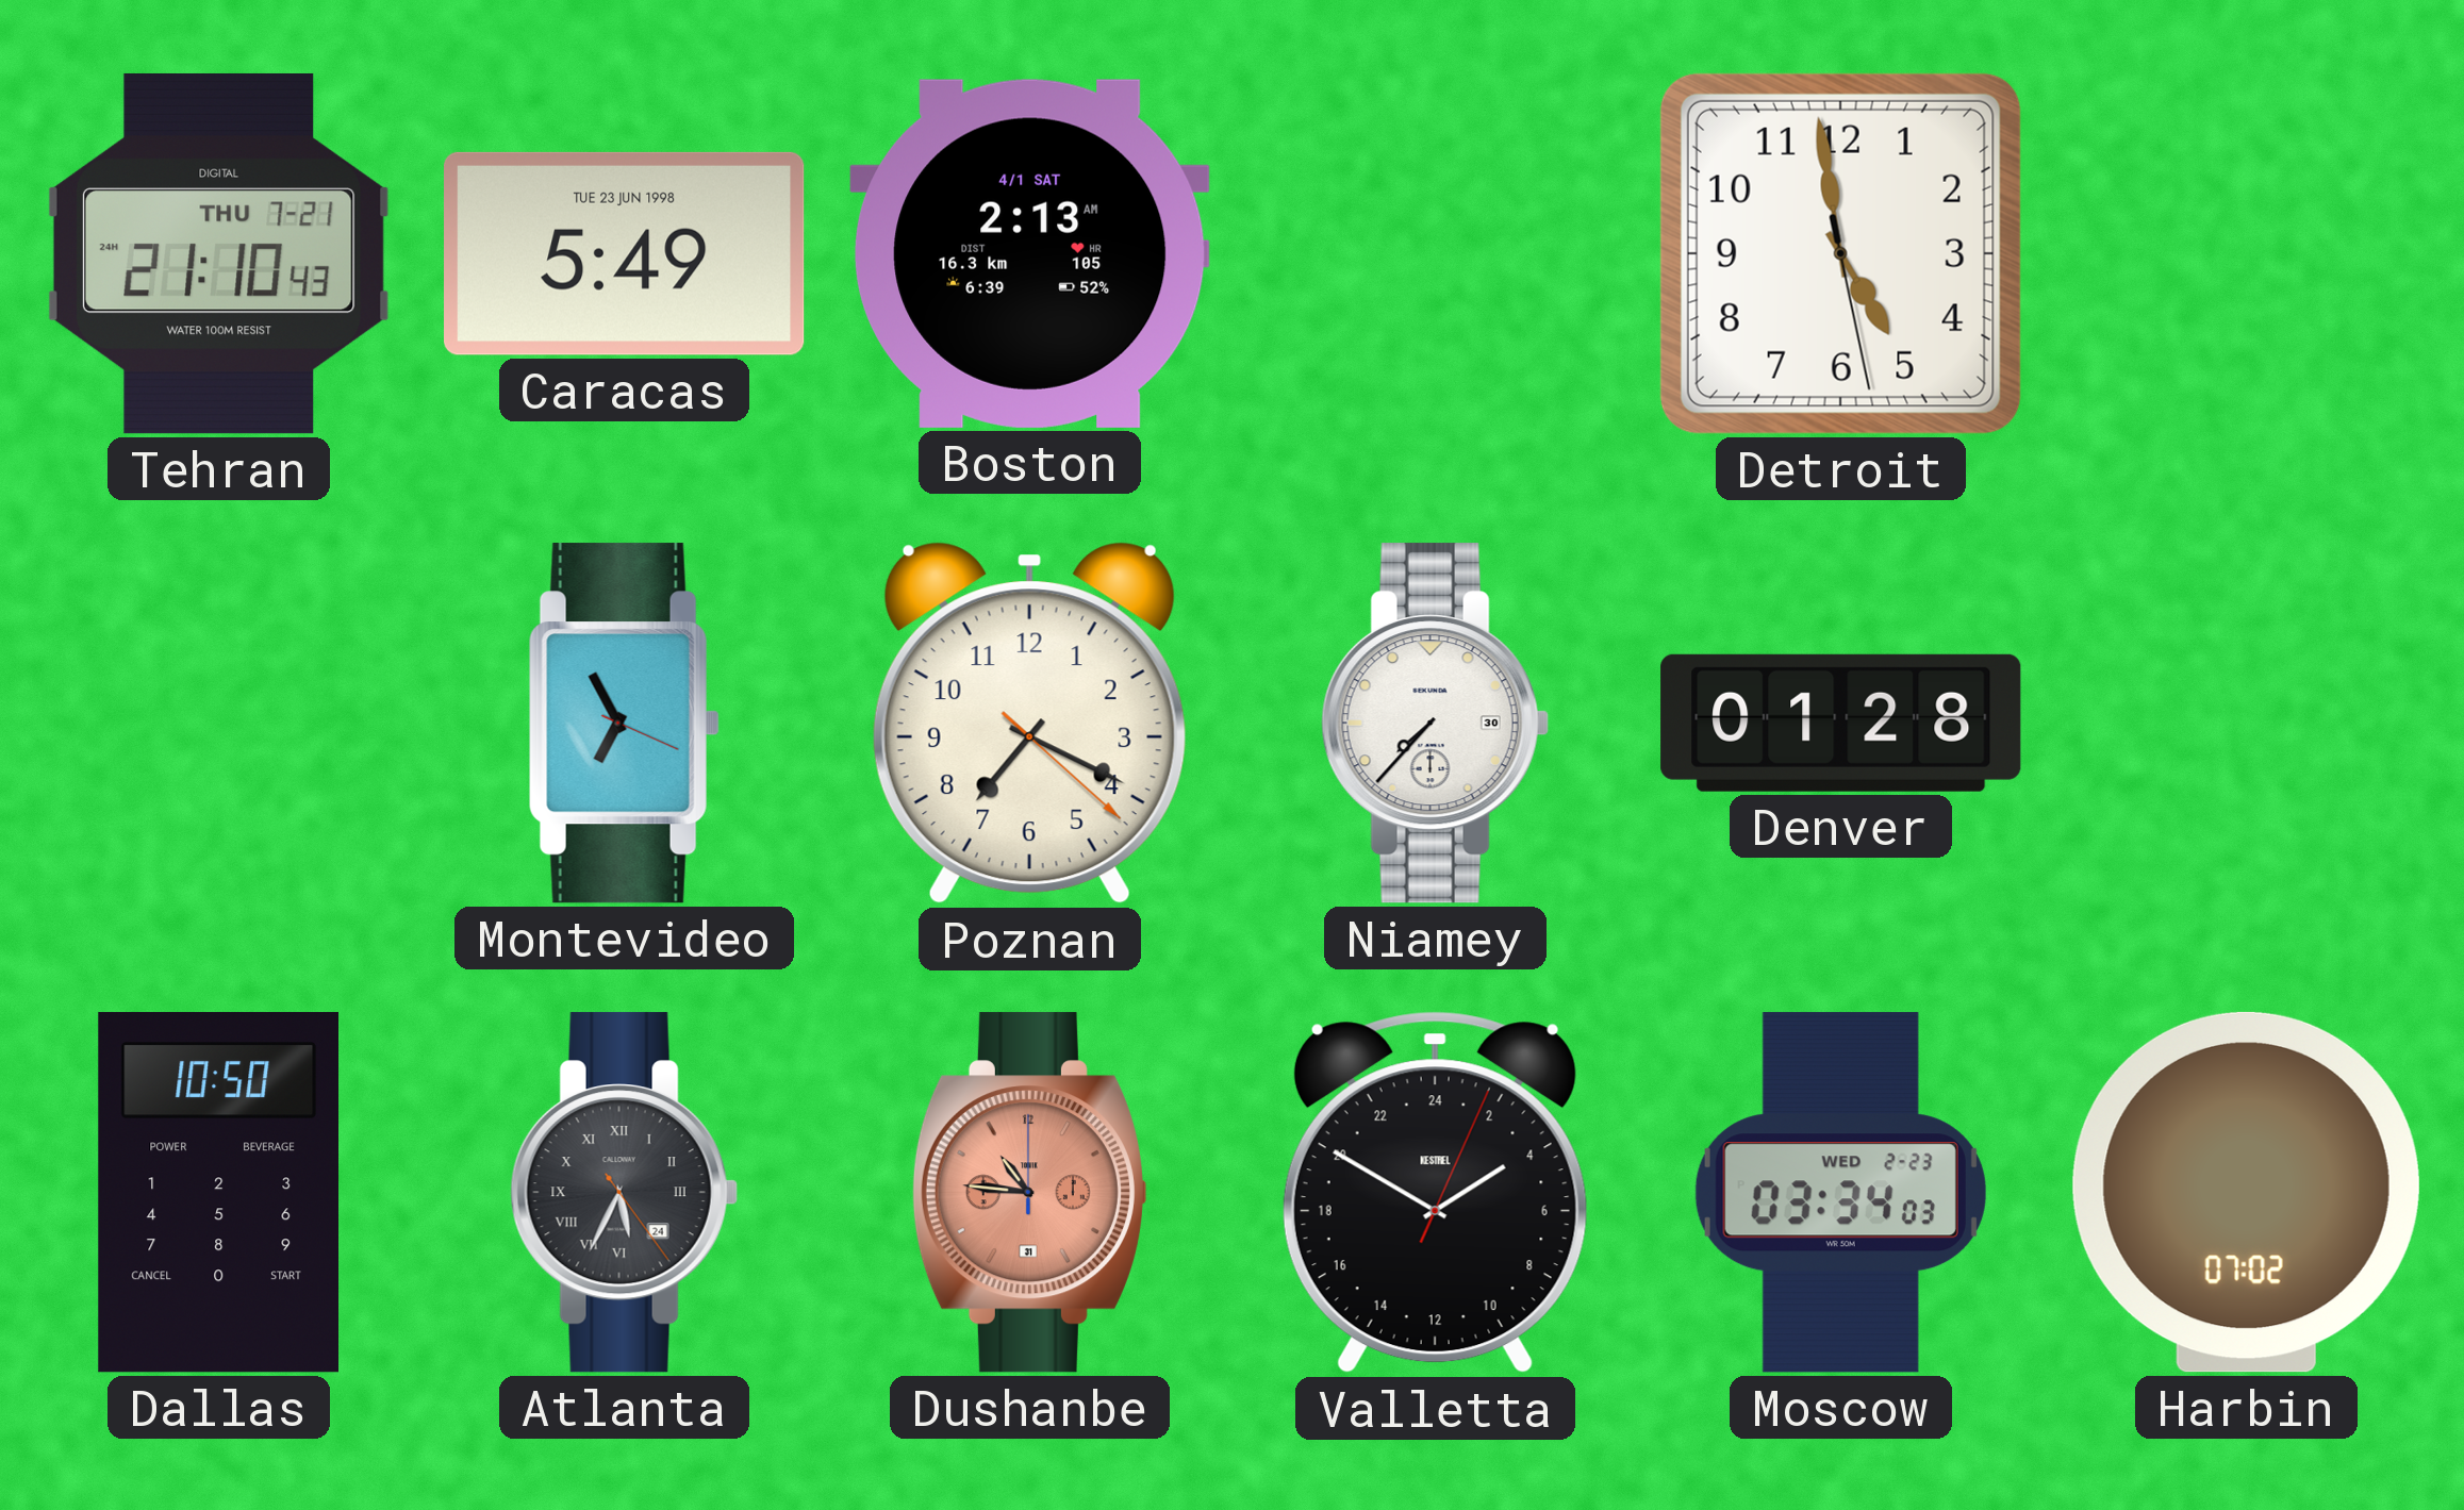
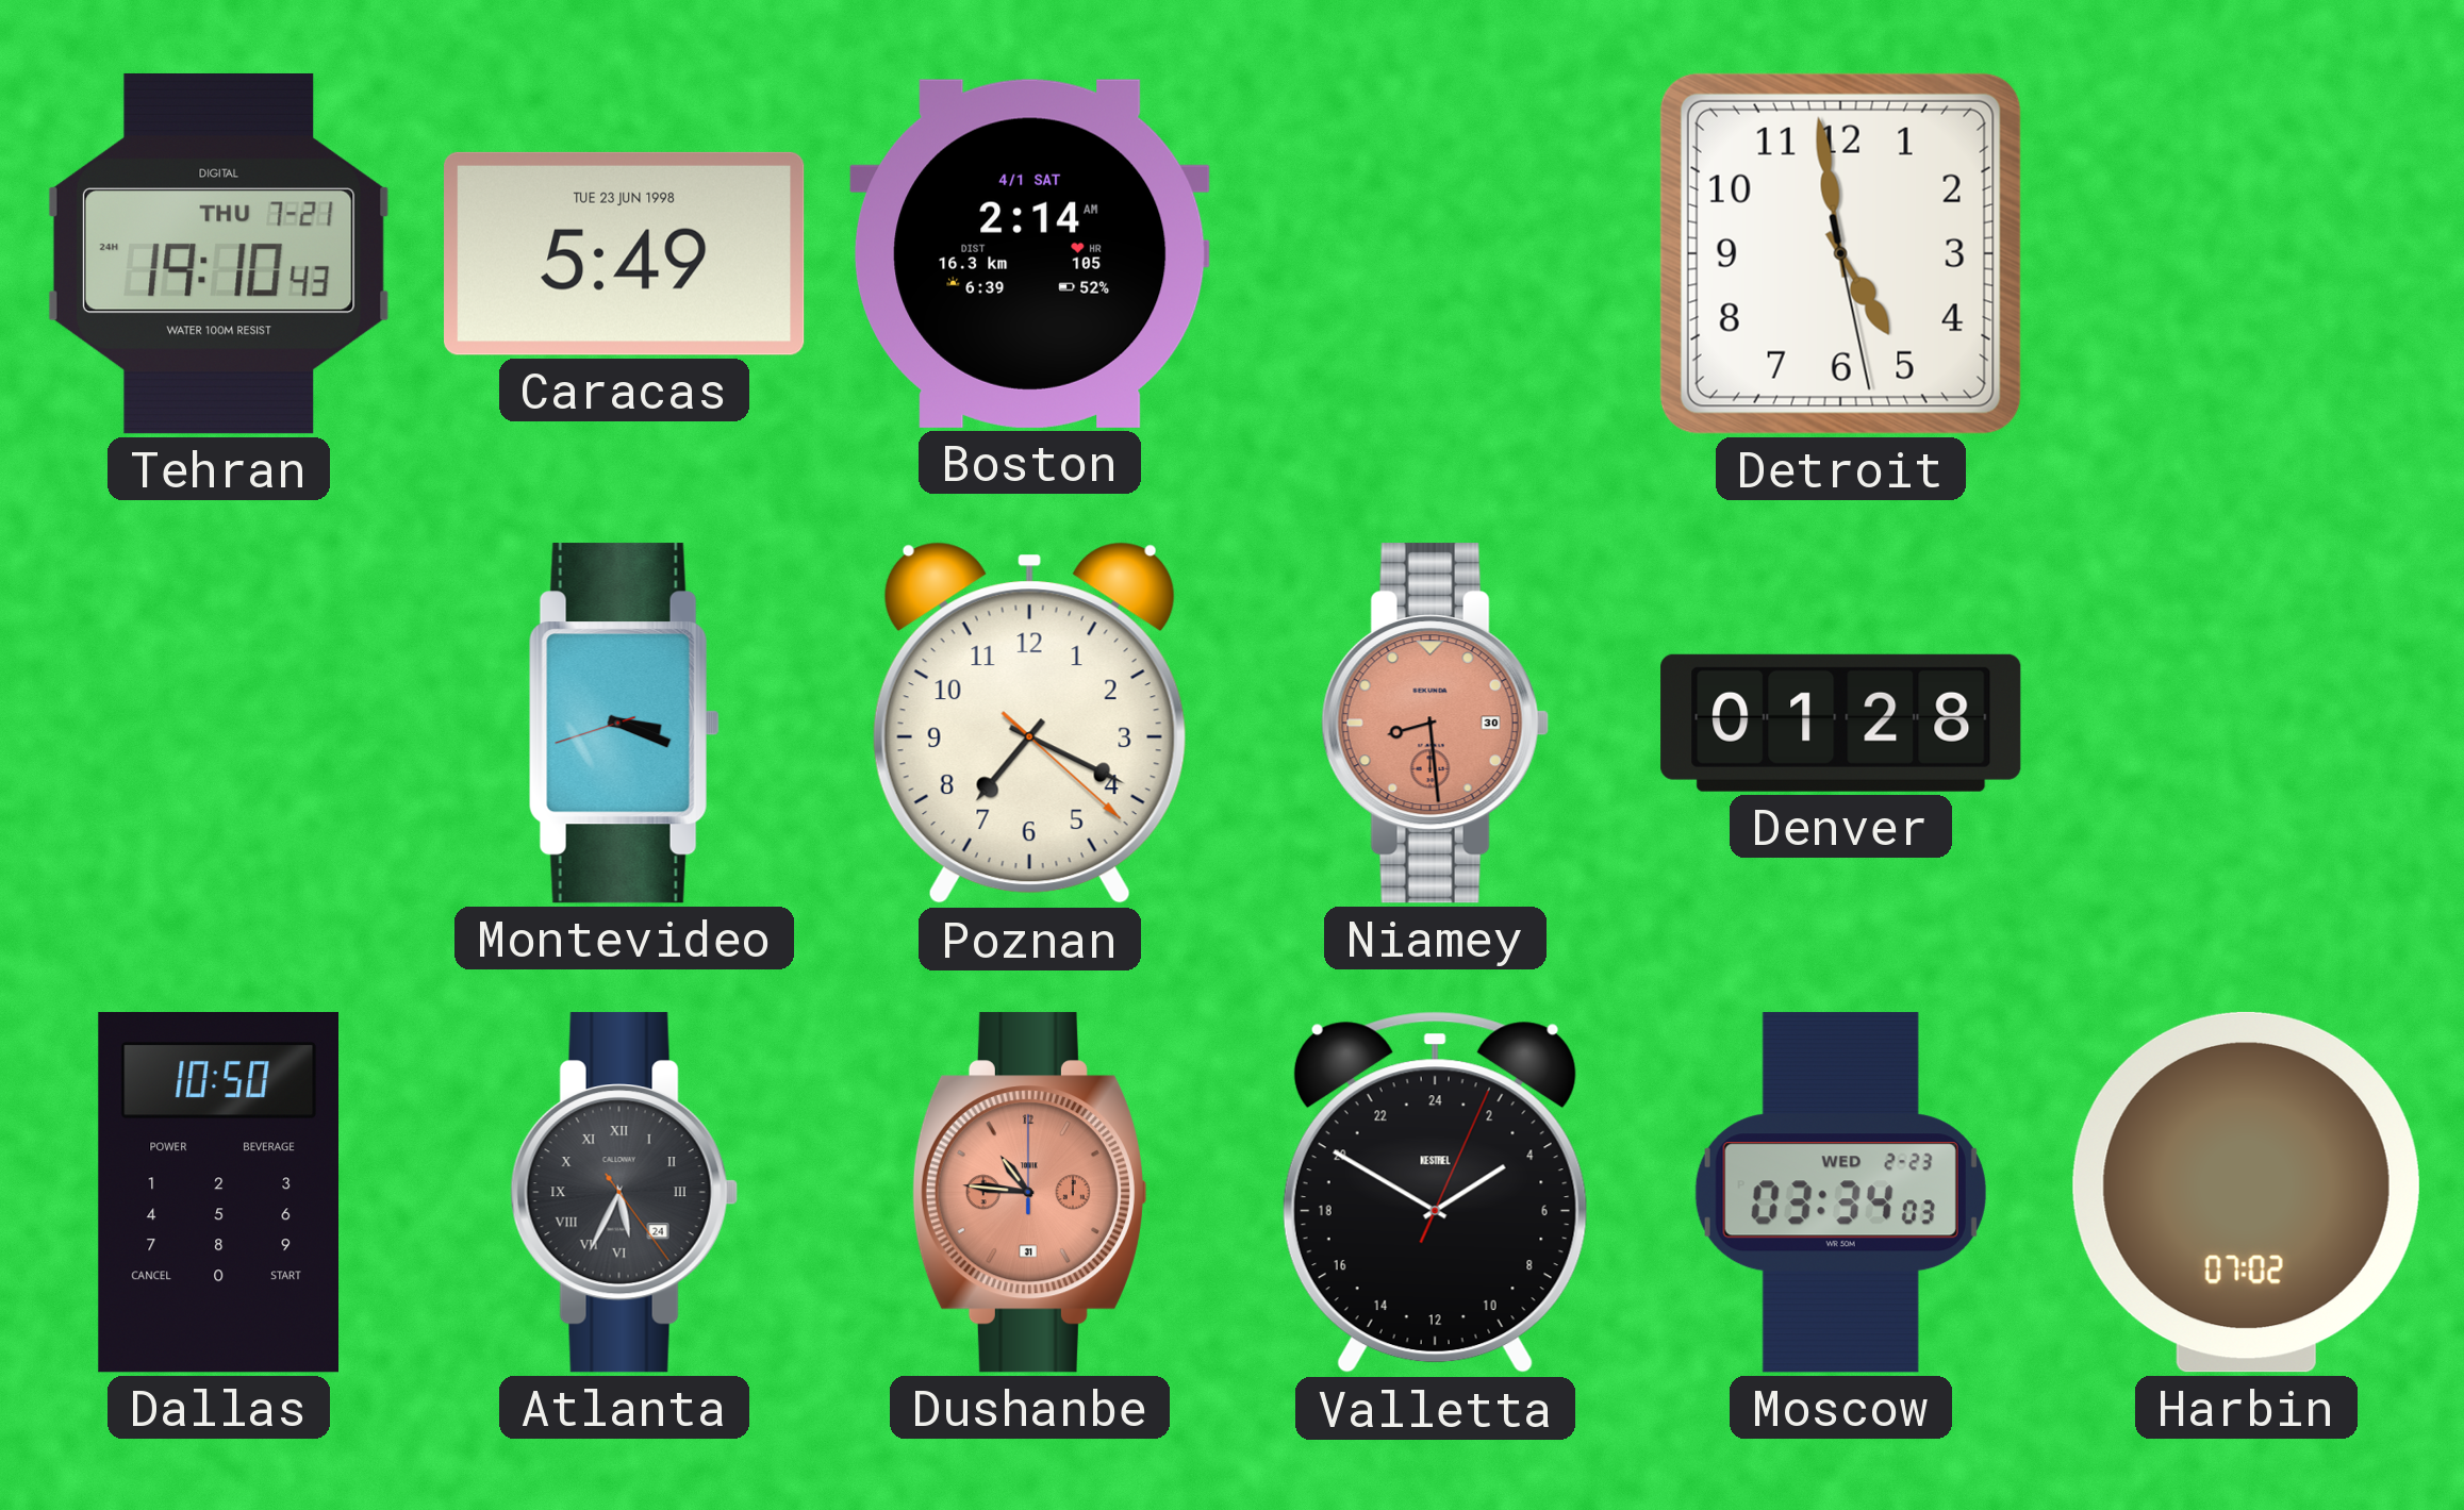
Tehran: 21:10 -> 19:10
Boston: 2:13 -> 2:14
Montevideo: 6:55 -> 3:18
Niamey: 7:37 -> 8:29
Niamey dial: white -> salmon
